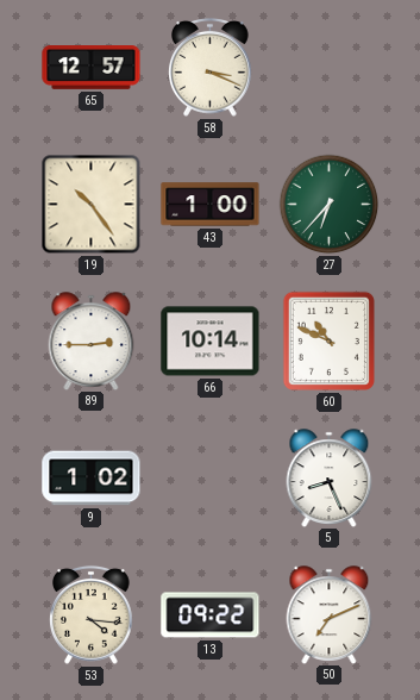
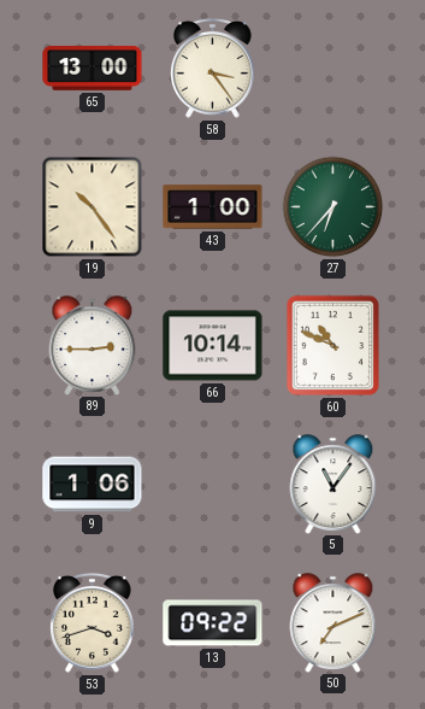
65: 12:57 -> 13:00
58: 3:19 -> 3:24
9: 1:02 -> 1:06
5: 8:26 -> 11:06
53: 4:16 -> 3:42
